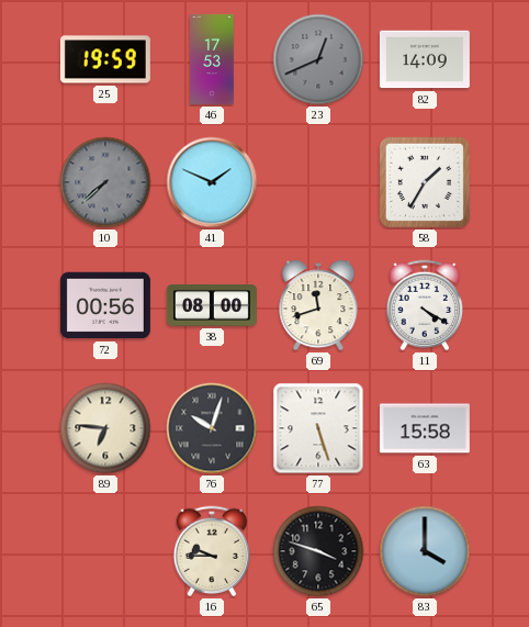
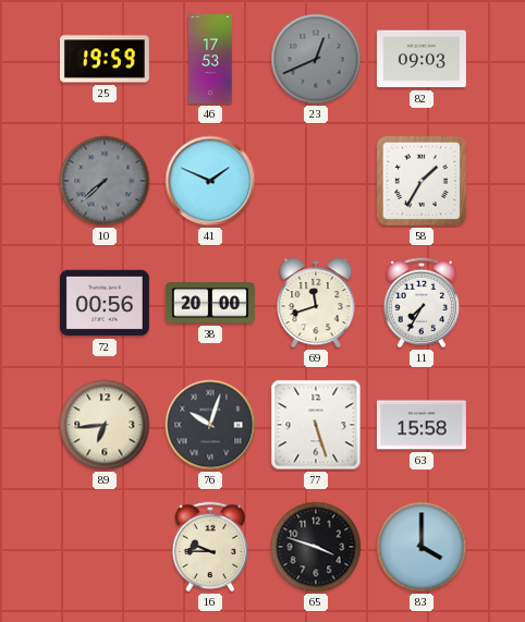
82: 14:09 -> 09:03
38: 08:00 -> 20:00
11: 4:20 -> 7:35
89: 6:46 -> 6:44
